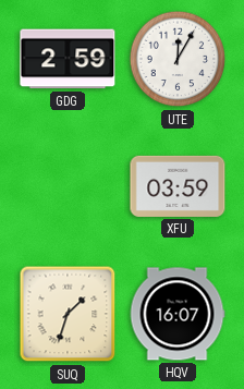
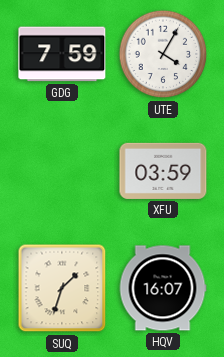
GDG: 2:59 -> 7:59
UTE: 12:05 -> 4:05
